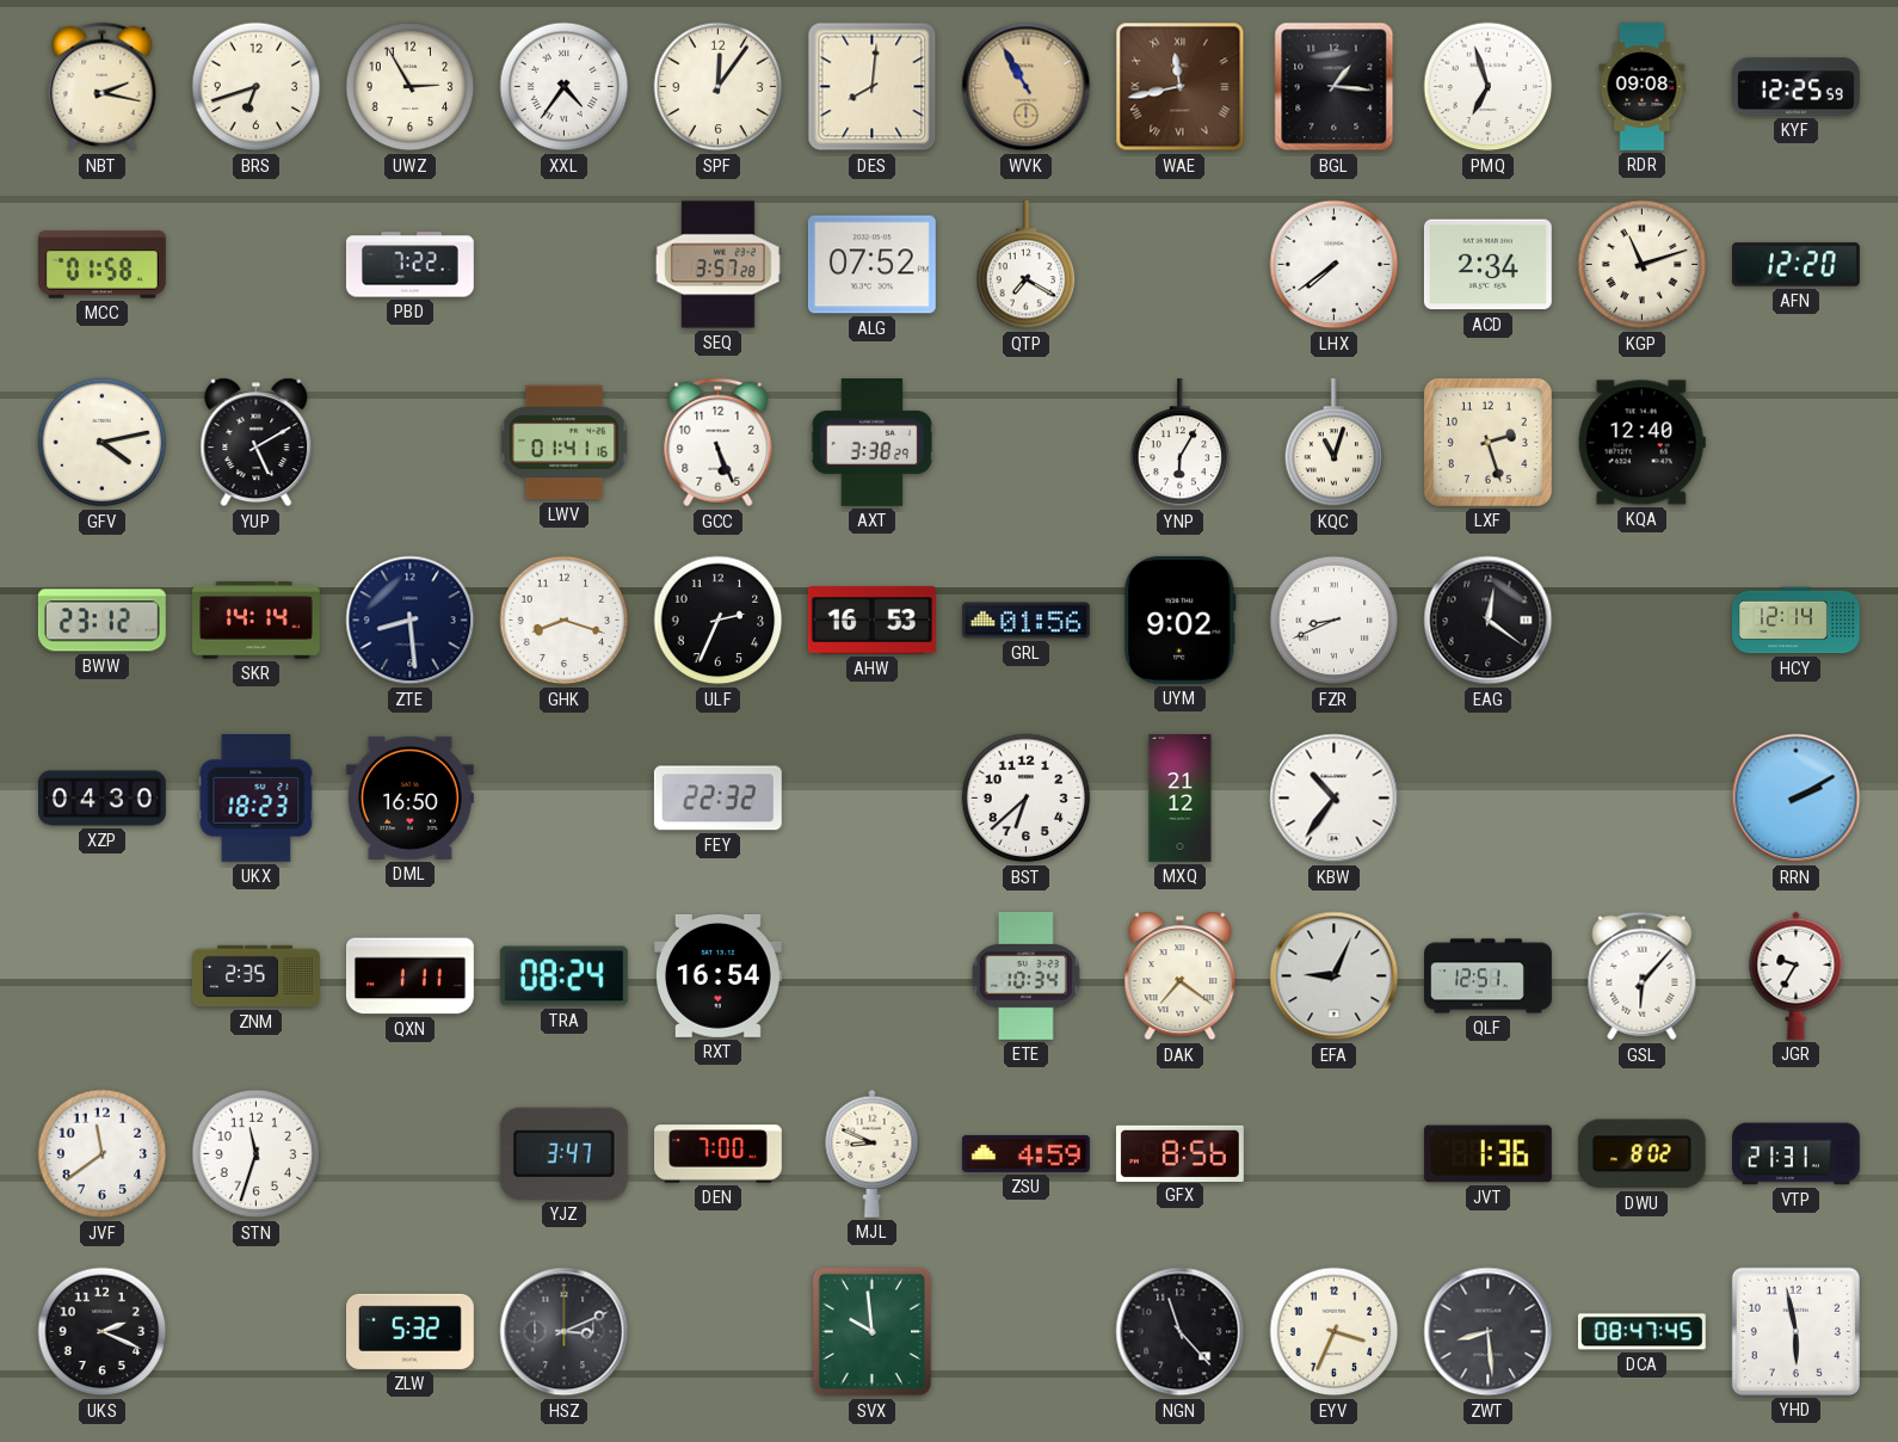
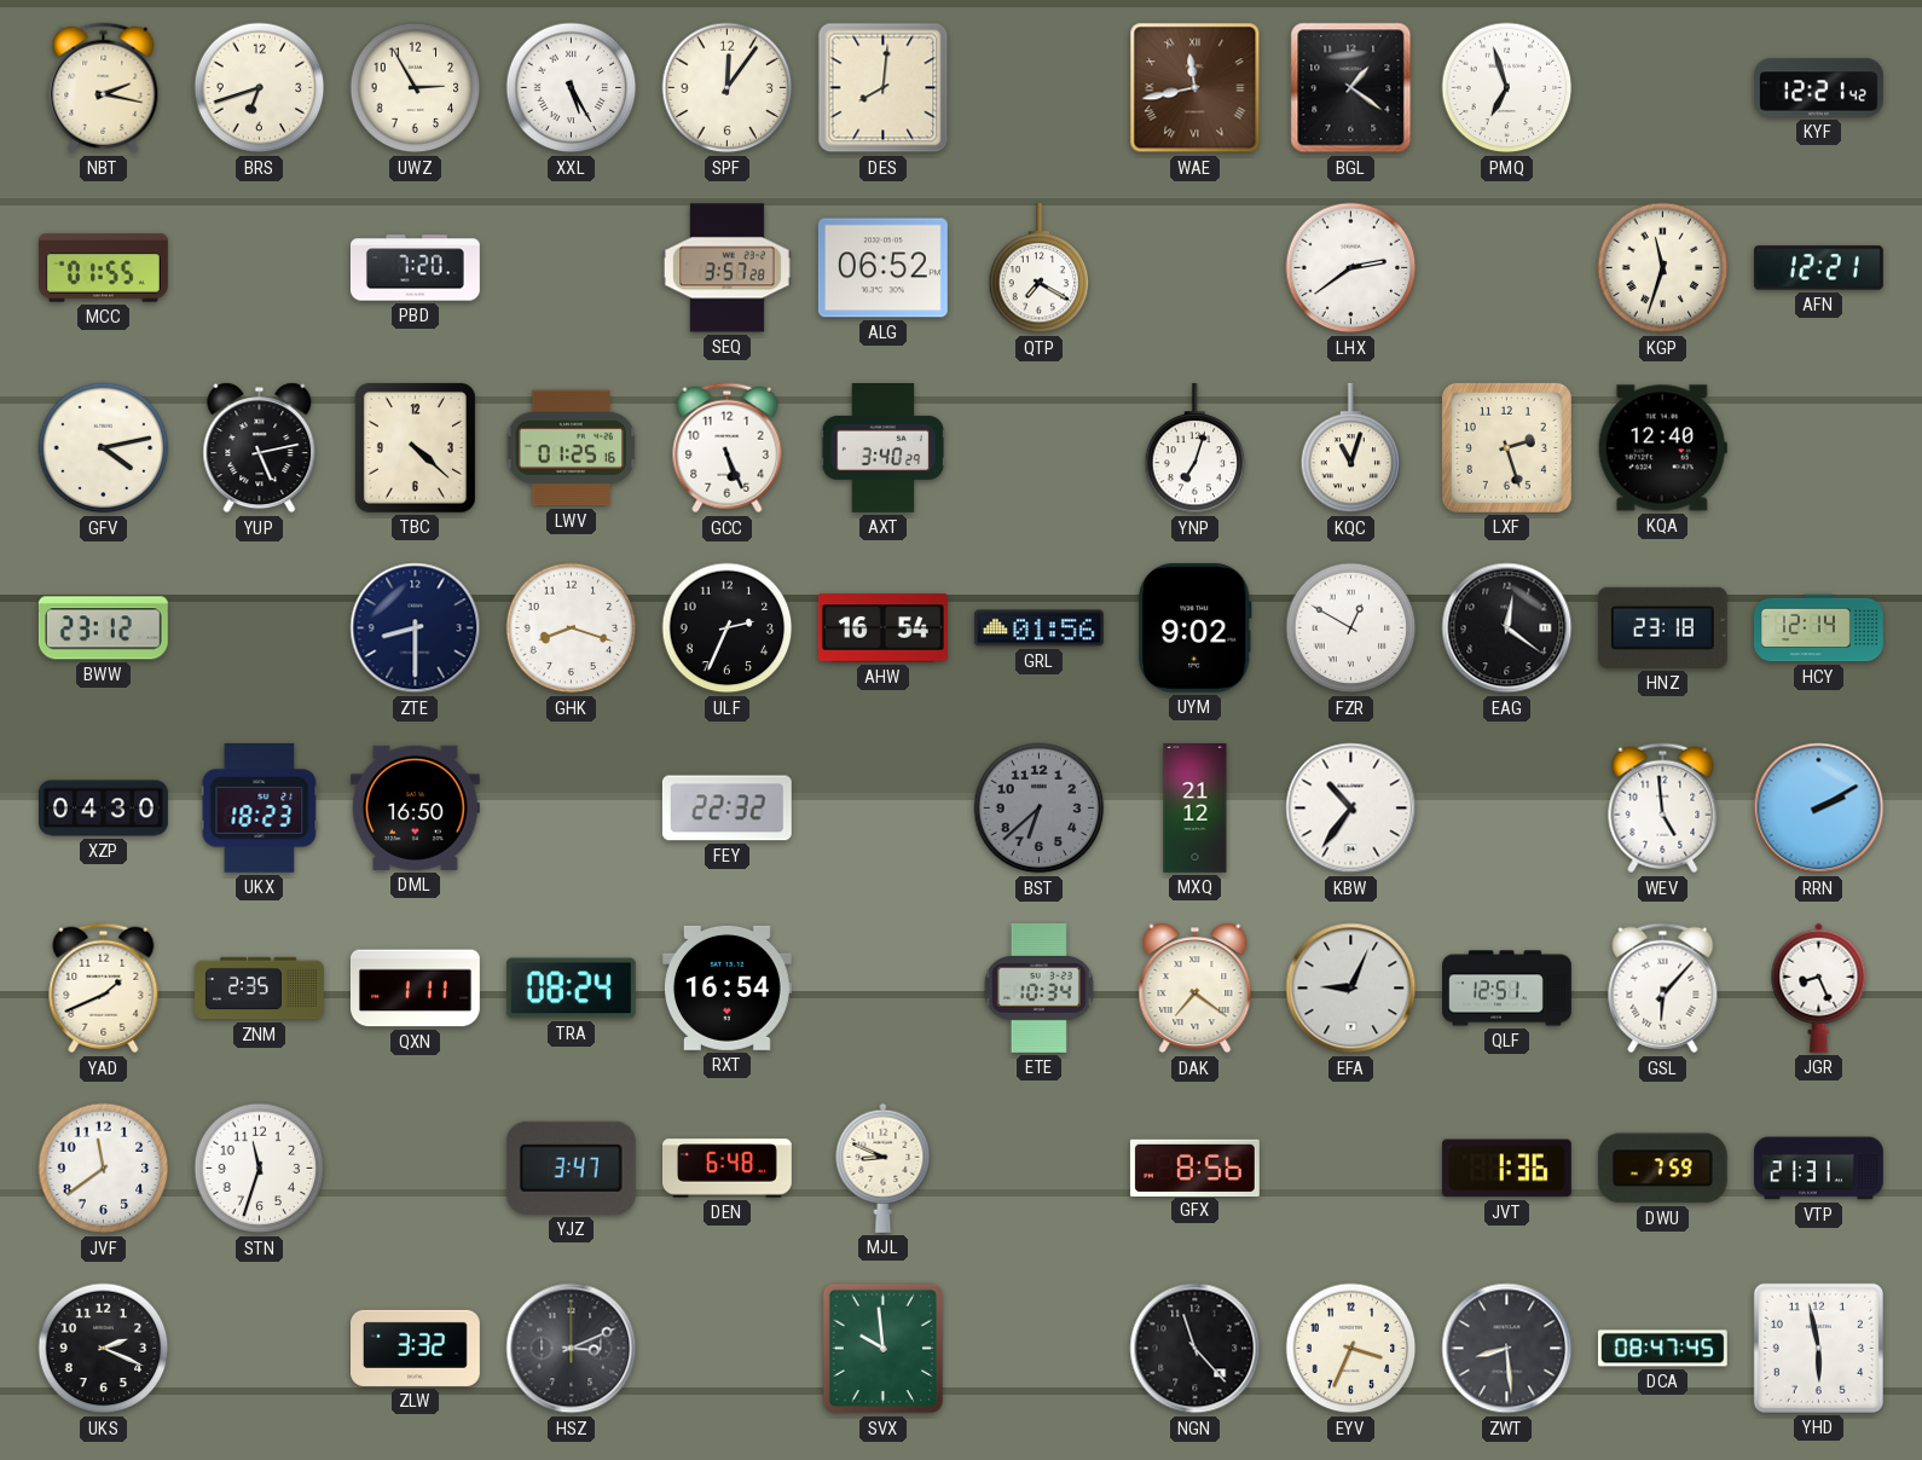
XXL: 4:36 -> 5:25
WVK: 10:55 -> none
BGL: 1:16 -> 1:21
RDR: 09:08 -> none
KYF: 12:25 -> 12:21
MCC: 01:58 -> 01:55
PBD: 7:22 -> 7:20
ALG: 07:52 -> 06:52
LHX: 7:39 -> 2:39
ACD: 2:34 -> none
KGP: 11:12 -> 11:33
AFN: 12:20 -> 12:21
YUP: 5:10 -> 5:13
TBC: none -> 4:22
LWV: 01:41 -> 01:25
AXT: 3:38 -> 3:40
YNP: 6:05 -> 7:03
SKR: 14:14 -> none
ZTE: 8:29 -> 8:30
AHW: 16:53 -> 16:54
FZR: 8:41 -> 12:50
HNZ: none -> 23:18
BST dial: white -> grey
WEV: none -> 4:59
YAD: none -> 1:41
JGR: 9:35 -> 8:26
DEN: 7:00 -> 6:48
ZSU: 4:59 -> none
DWU: 8:02 -> 7:59
ZLW: 5:32 -> 3:32
